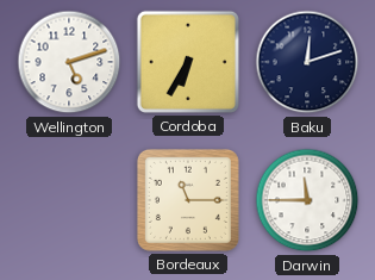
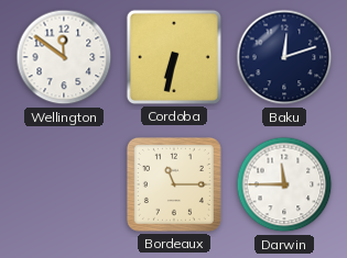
Wellington: 5:12 -> 11:51
Cordoba: 6:35 -> 6:32
